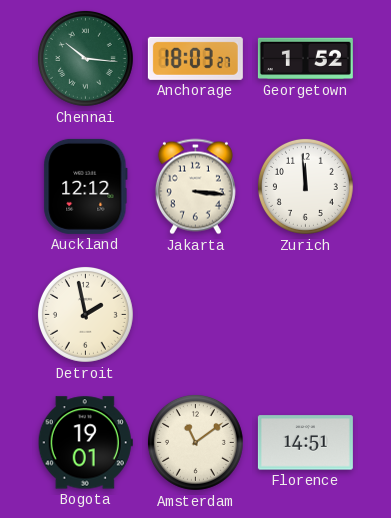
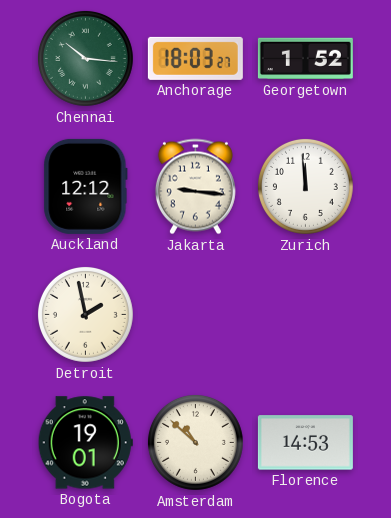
Jakarta: 3:16 -> 9:16
Amsterdam: 11:09 -> 10:52
Florence: 14:51 -> 14:53
